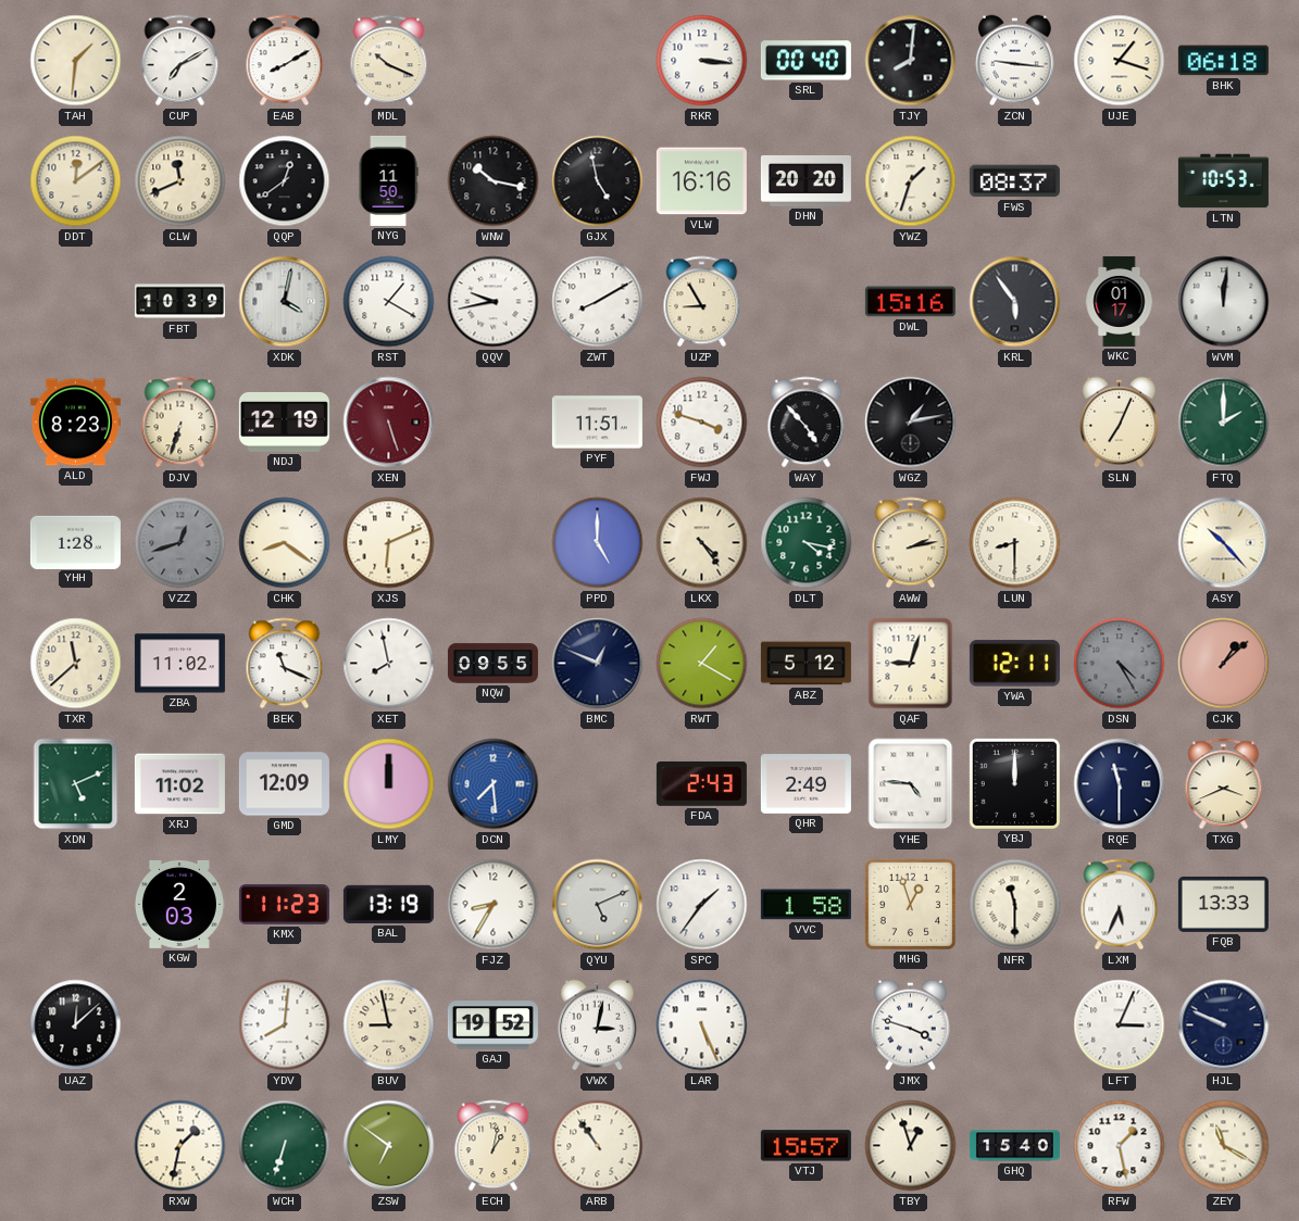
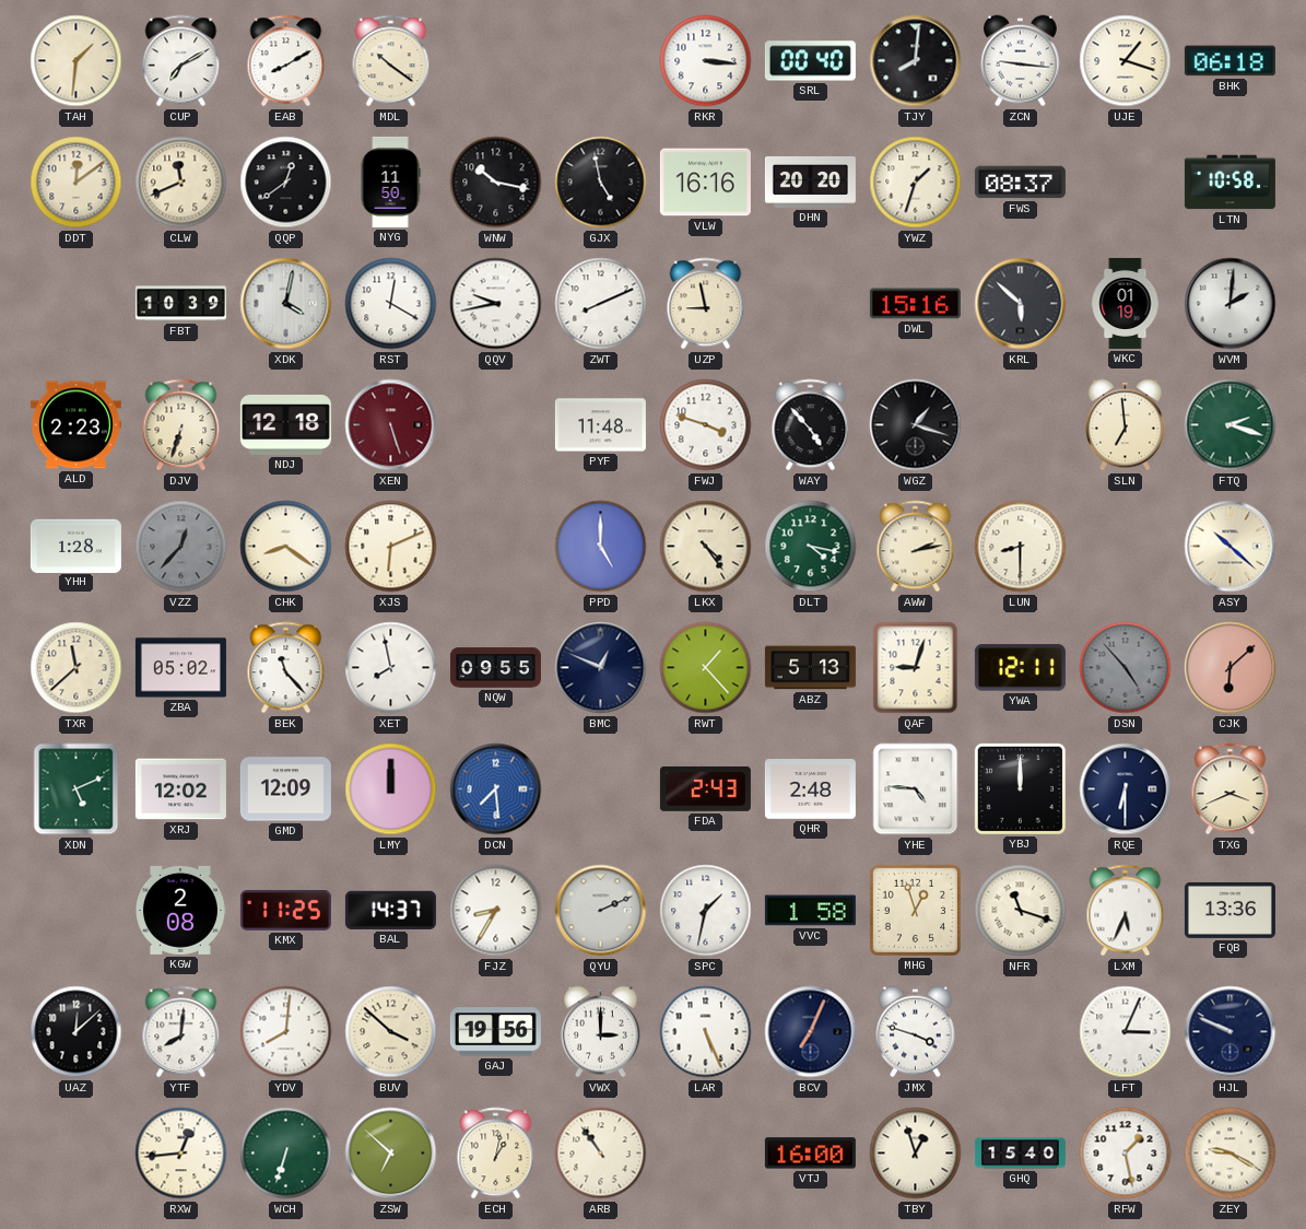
MDL: 10:19 -> 10:21
LTN: 10:53 -> 10:58
RST: 1:20 -> 12:20
ZWT: 8:10 -> 8:11
UZP: 8:55 -> 8:58
KRL: 5:54 -> 5:52
WKC: 01:17 -> 01:19
WVM: 12:01 -> 2:01
ALD: 8:23 -> 2:23
NDJ: 12:19 -> 12:18
PYF: 11:51 -> 11:48
WGZ: 1:13 -> 1:18
SLN: 7:04 -> 6:59
FTQ: 2:00 -> 2:18
VZZ: 12:42 -> 12:37
ASY: 10:23 -> 10:22
ZBA: 11:02 -> 05:02
BEK: 11:19 -> 11:23
RWT: 1:20 -> 1:23
ABZ: 5:12 -> 5:13
DSN: 4:25 -> 4:53
CJK: 1:08 -> 6:08
XRJ: 11:02 -> 12:02
QHR: 2:49 -> 2:48
RQE: 11:30 -> 6:30
KGW: 2:03 -> 2:08
KMX: 11:23 -> 11:25
BAL: 13:19 -> 14:37
QYU: 5:11 -> 2:11
SPC: 1:36 -> 1:32
NFR: 11:30 -> 11:18
FQB: 13:33 -> 13:36
YTF: none -> 8:01
BUV: 8:58 -> 3:52
GAJ: 19:52 -> 19:56
VWX: 3:02 -> 3:00
BCV: none -> 7:04
RXW: 1:32 -> 12:44
ZSW: 6:51 -> 6:52
VTJ: 15:57 -> 16:00
ZEY: 11:20 -> 9:20
